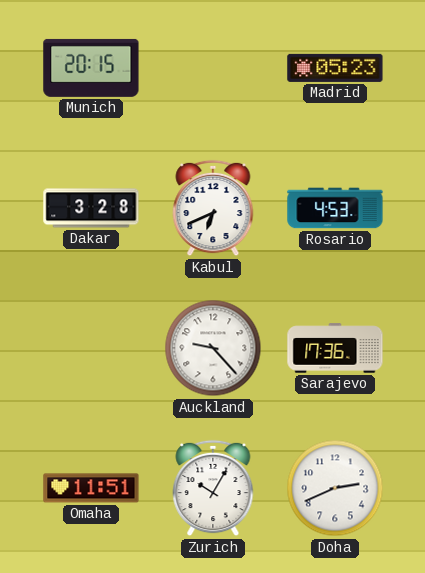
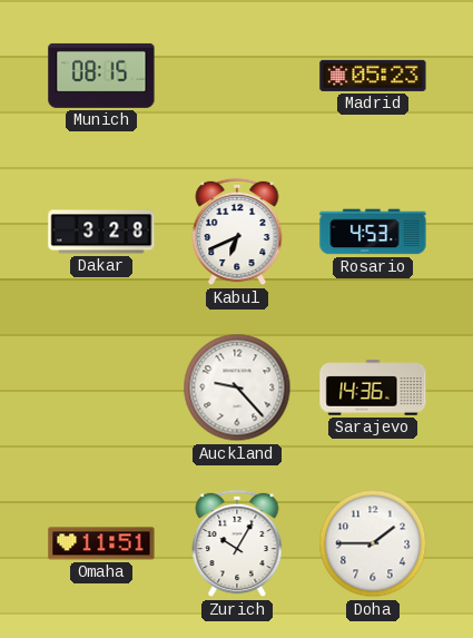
Munich: 20:15 -> 08:15
Sarajevo: 17:36 -> 14:36
Doha: 2:41 -> 1:45
